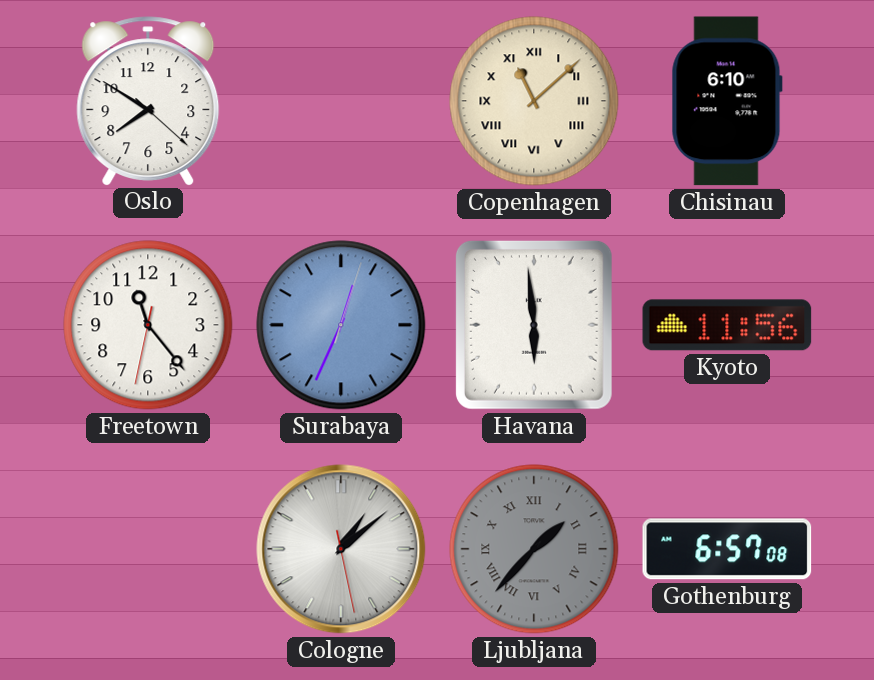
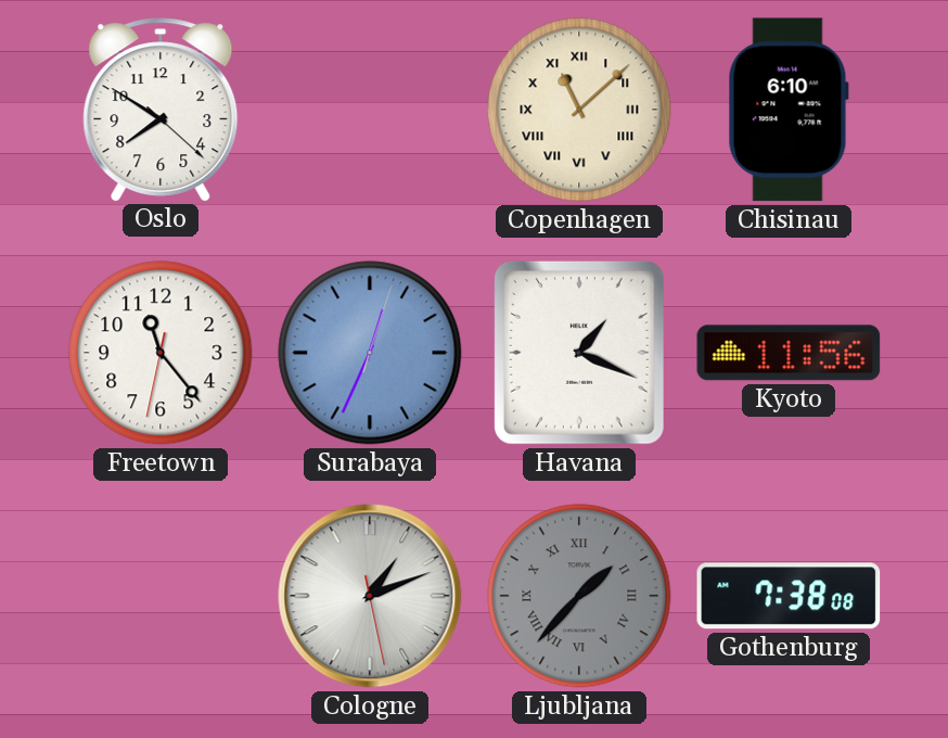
Havana: 5:59 -> 1:19
Cologne: 1:08 -> 1:11
Gothenburg: 6:57 -> 7:38
